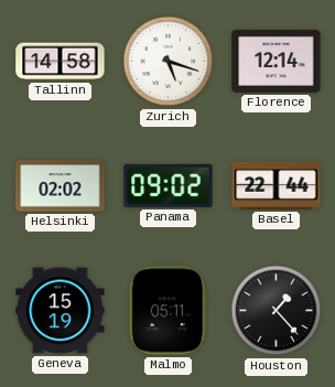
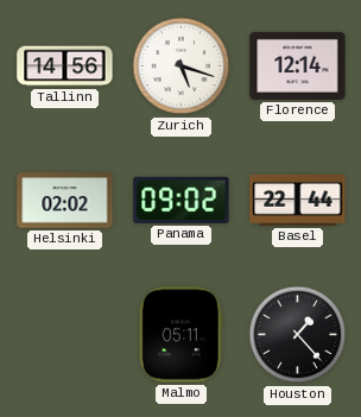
Tallinn: 14:58 -> 14:56
Geneva: 15:19 -> none
